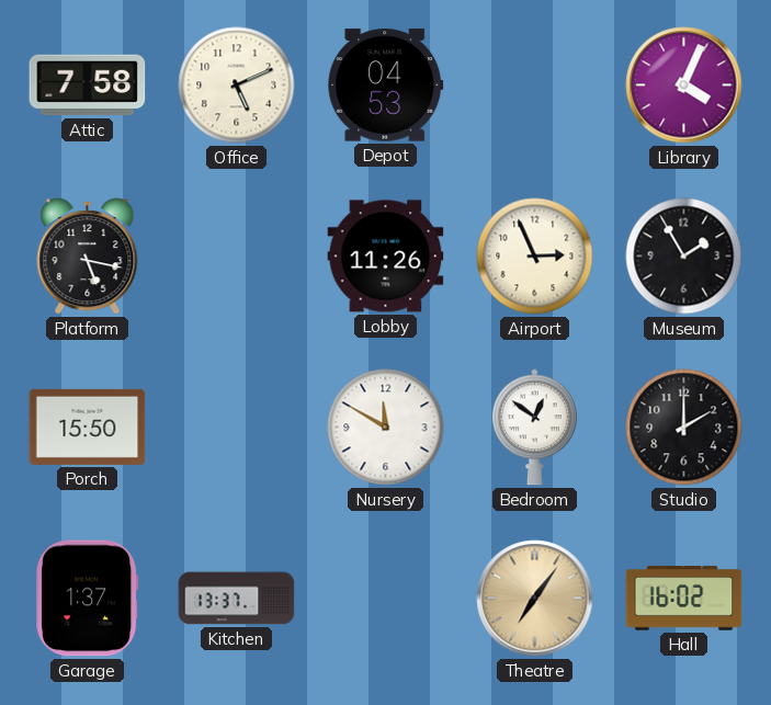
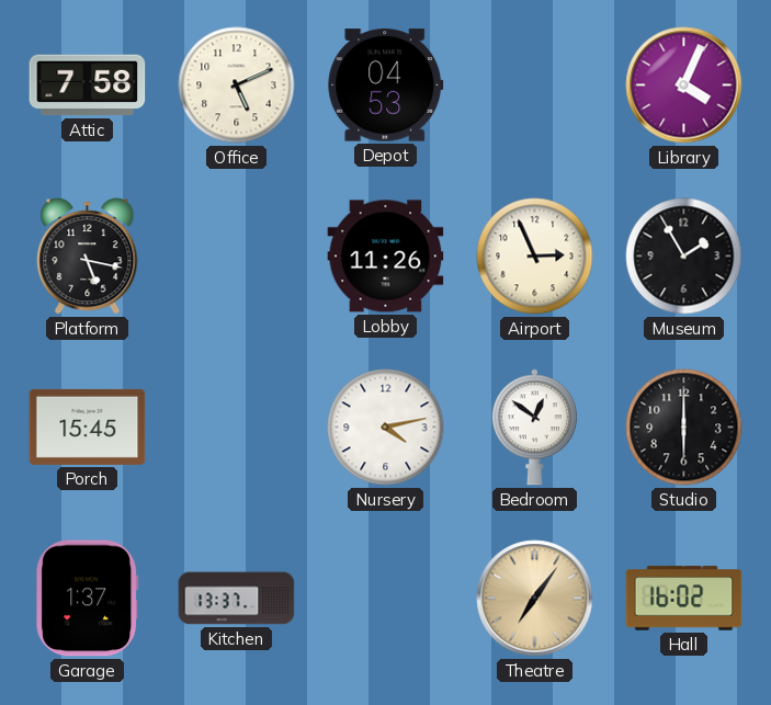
Porch: 15:50 -> 15:45
Nursery: 11:50 -> 4:13
Studio: 2:00 -> 6:00
